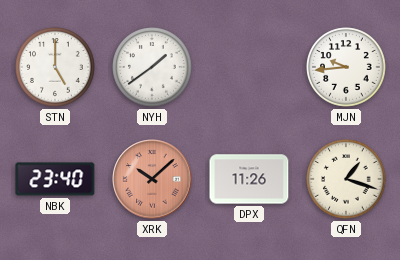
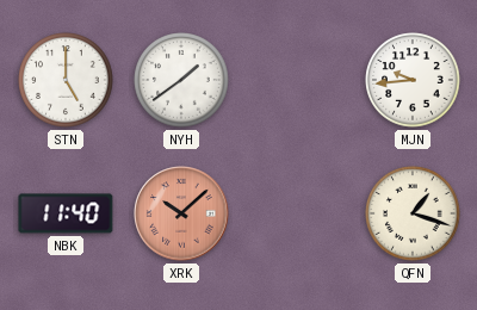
NBK: 23:40 -> 11:40
DPX: 11:26 -> none
